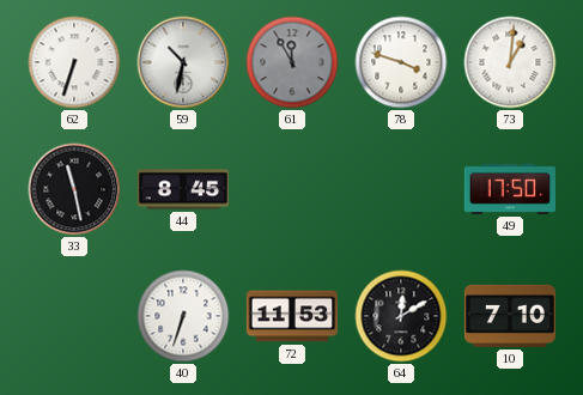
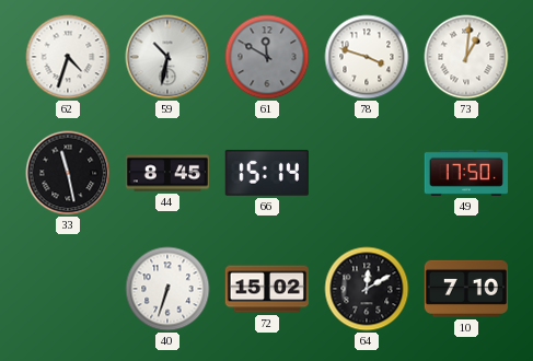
62: 6:33 -> 4:33
61: 11:55 -> 11:50
66: none -> 15:14
72: 11:53 -> 15:02
